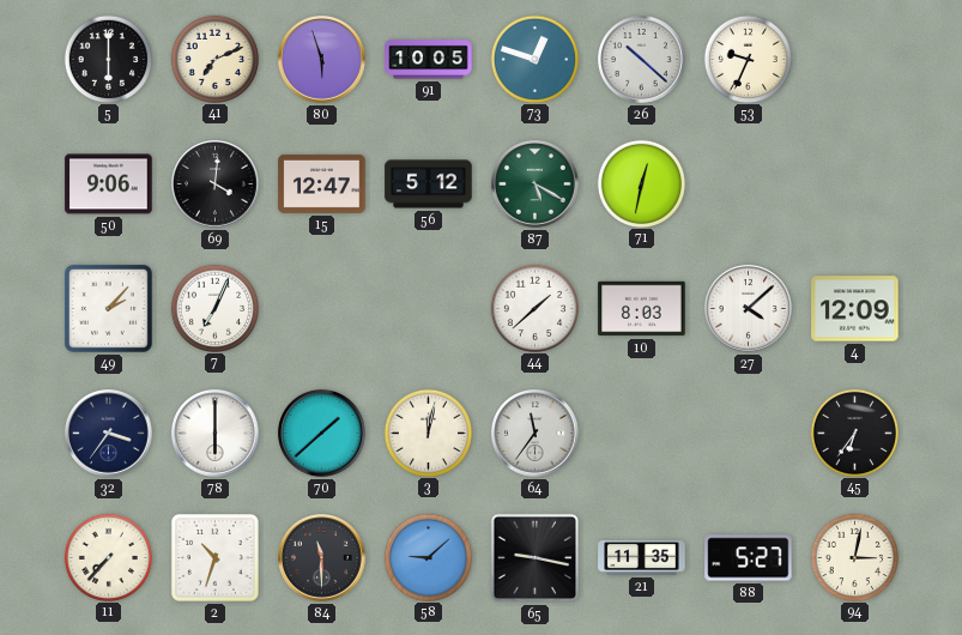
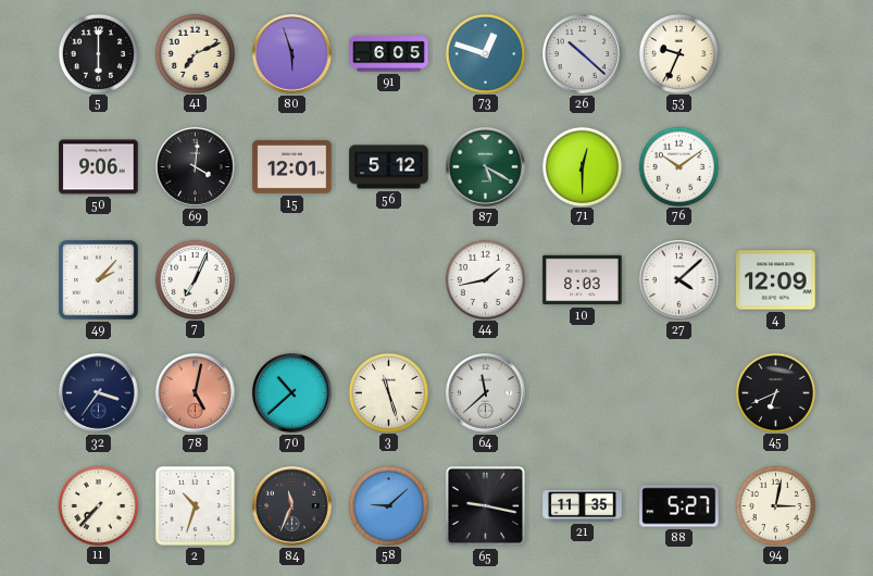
91: 10:05 -> 6:05
15: 12:47 -> 12:01
71: 12:32 -> 12:30
76: none -> 10:09
44: 1:38 -> 1:43
78: 6:00 -> 5:02
78 dial: white -> salmon
70: 1:38 -> 10:38
3: 12:02 -> 11:27
64: 11:36 -> 11:38
45: 6:36 -> 6:41
84: 11:30 -> 11:34
